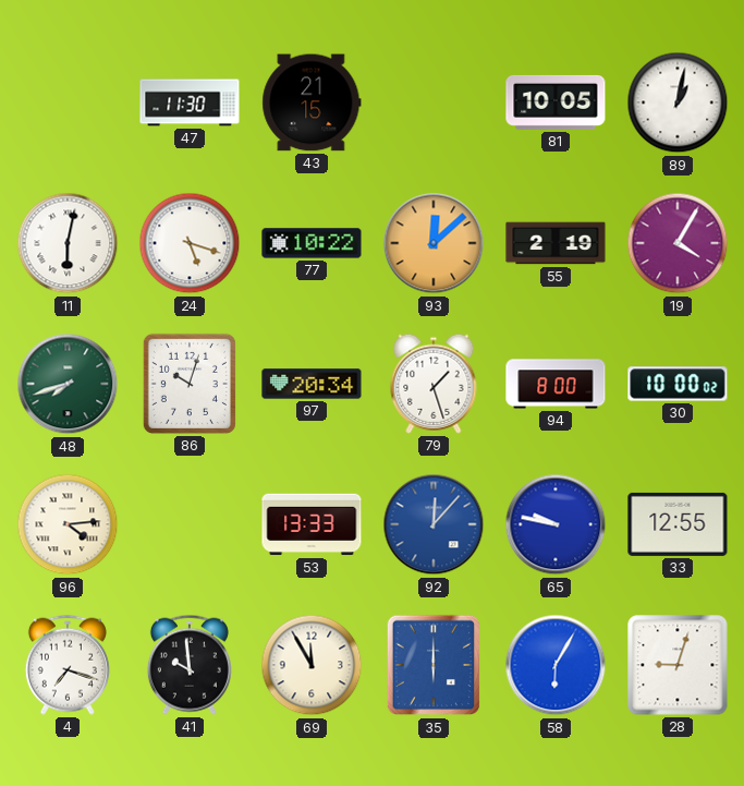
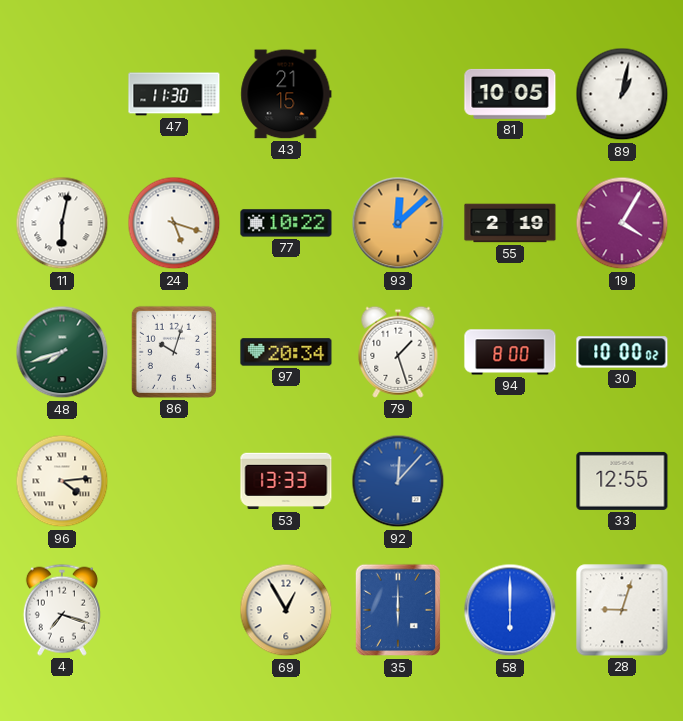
65: 9:47 -> none
41: 9:59 -> none
69: 11:55 -> 12:55
58: 6:05 -> 6:00
